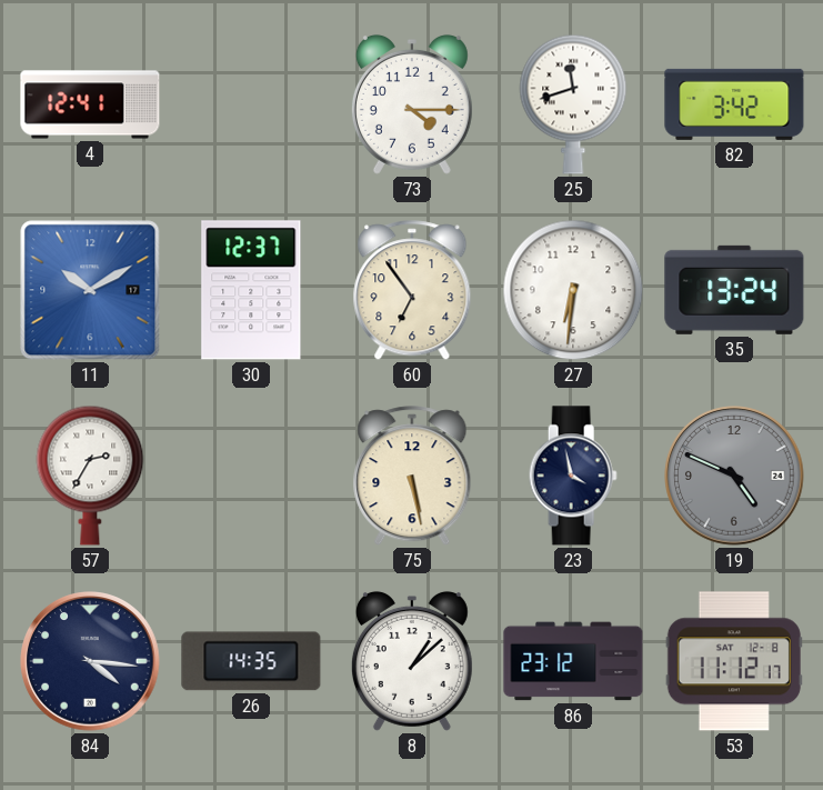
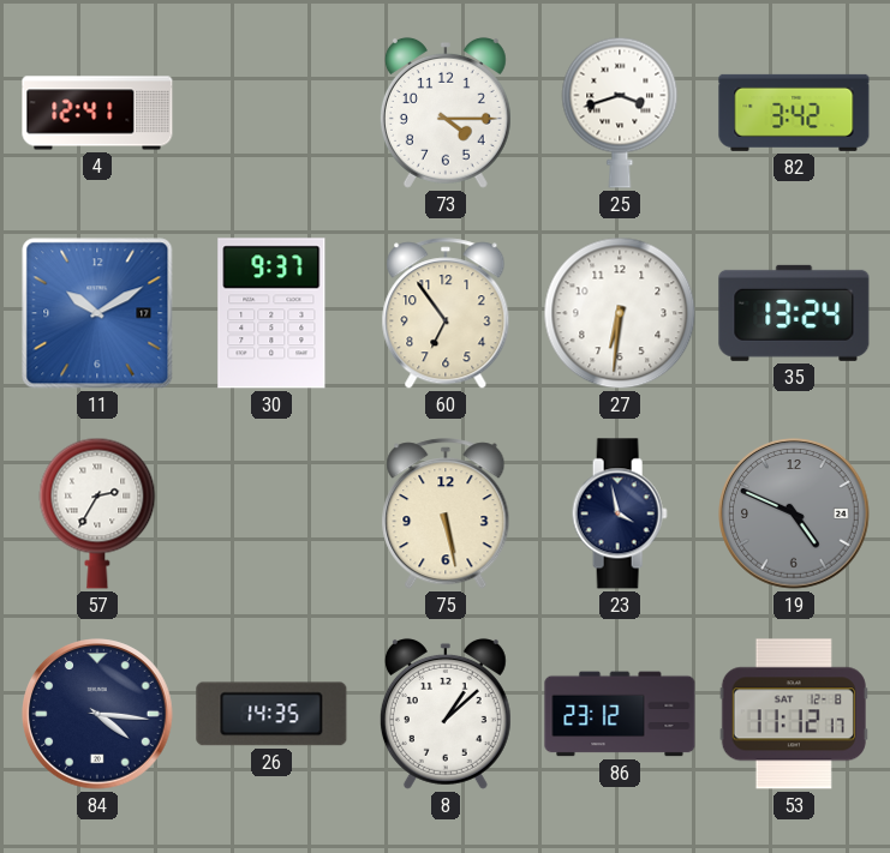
25: 11:42 -> 3:42
30: 12:37 -> 9:37
